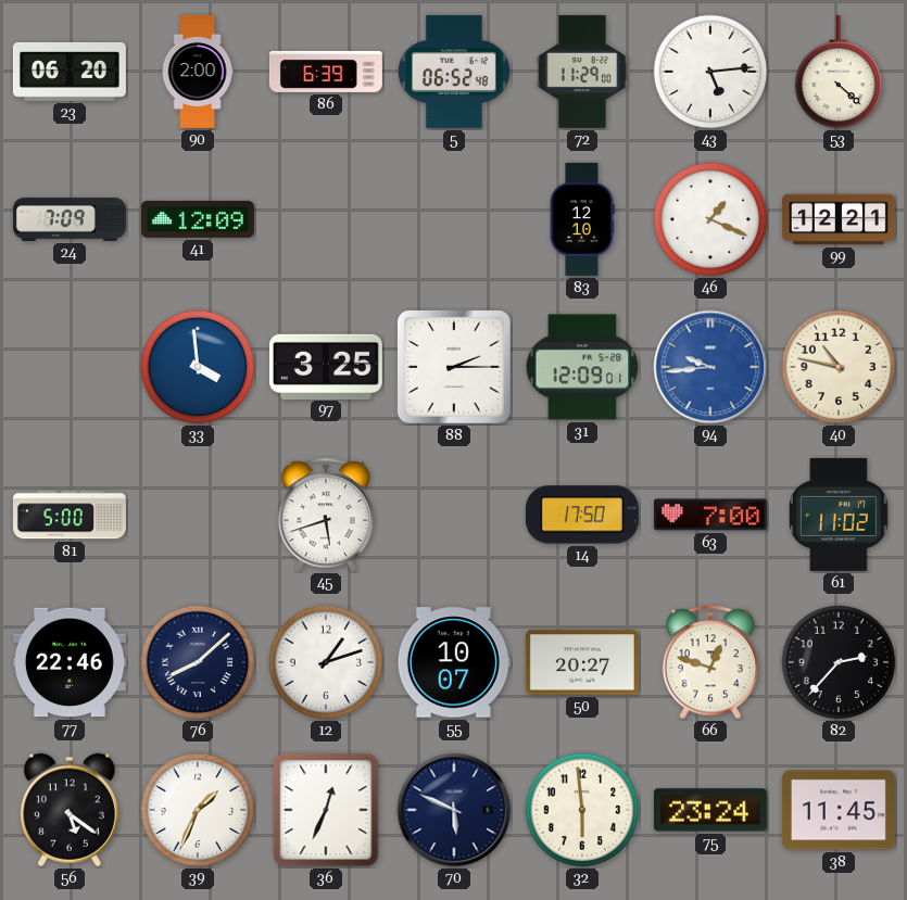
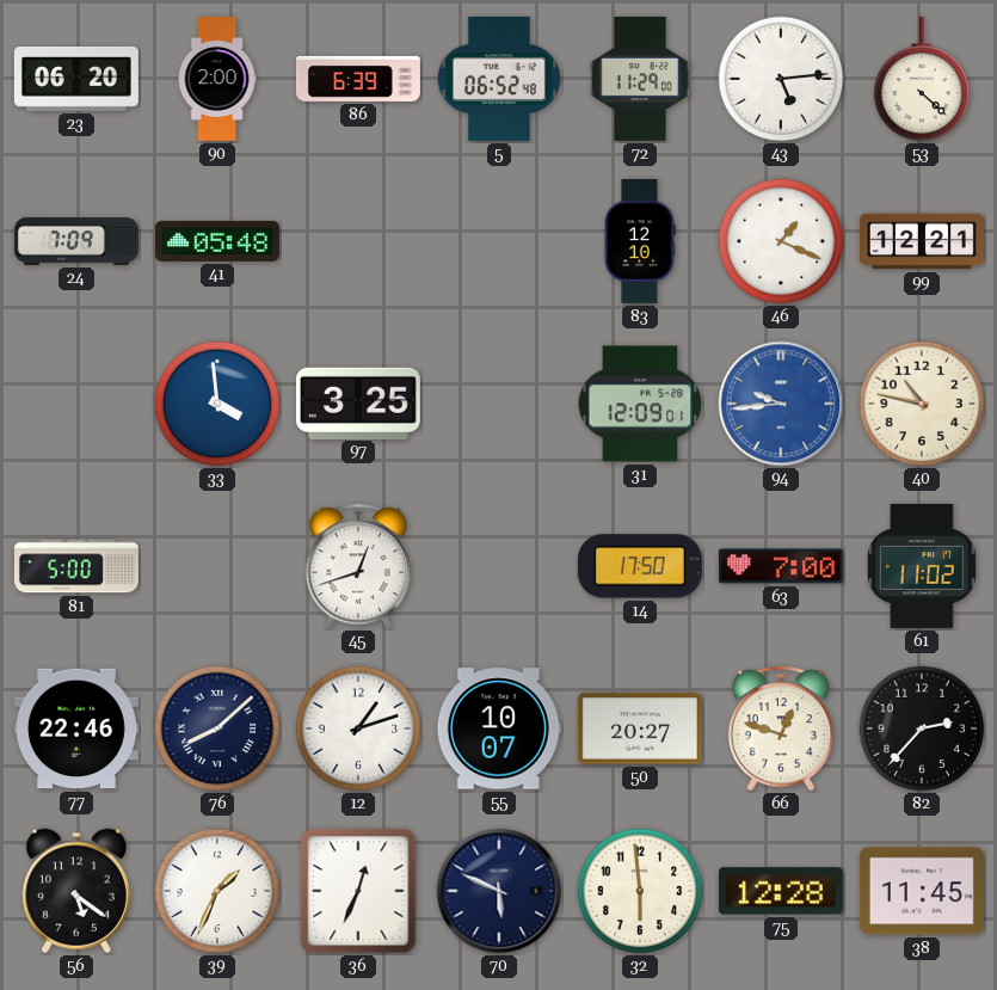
41: 12:09 -> 05:48
88: 2:15 -> none
45: 5:42 -> 12:42
75: 23:24 -> 12:28
